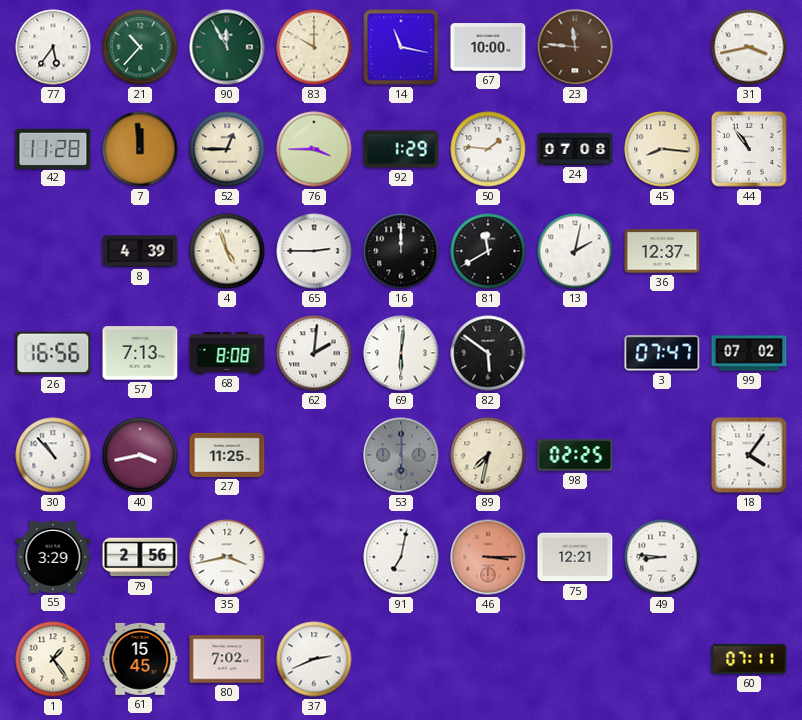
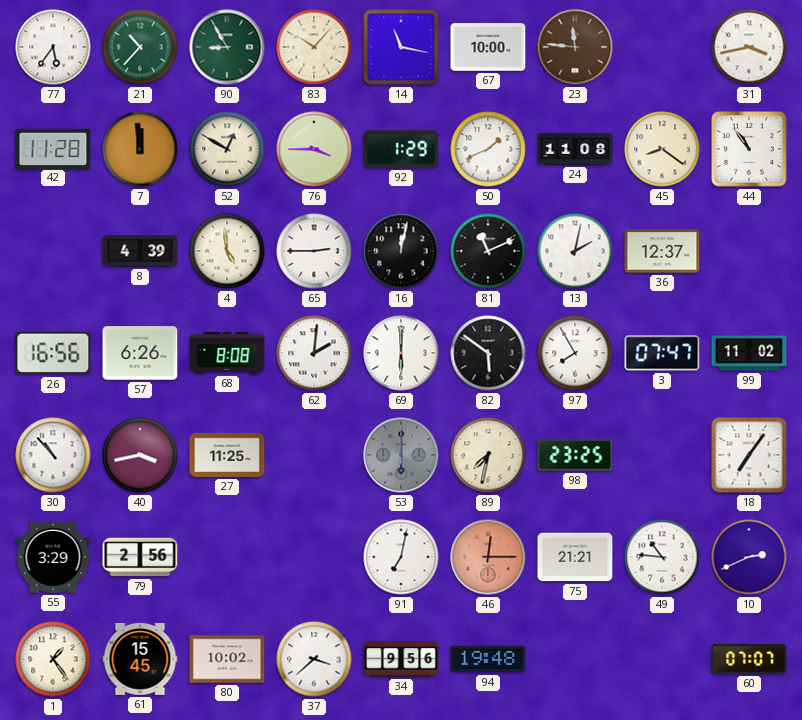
90: 11:55 -> 8:55
83: 10:00 -> 10:07
52: 12:45 -> 12:50
50: 1:46 -> 1:41
24: 07:08 -> 11:08
45: 8:16 -> 8:21
4: 4:57 -> 4:59
16: 12:00 -> 12:02
81: 11:40 -> 11:11
57: 7:13 -> 6:26
69: 6:01 -> 6:00
97: none -> 7:55
99: 07:02 -> 11:02
98: 02:25 -> 23:25
18: 4:06 -> 7:06
35: 3:43 -> none
46: 3:15 -> 12:15
75: 12:21 -> 21:21
49: 8:46 -> 10:46
10: none -> 2:41
80: 7:02 -> 10:02
37: 2:41 -> 3:38
34: none -> 9:56
94: none -> 19:48
60: 07:11 -> 07:07
